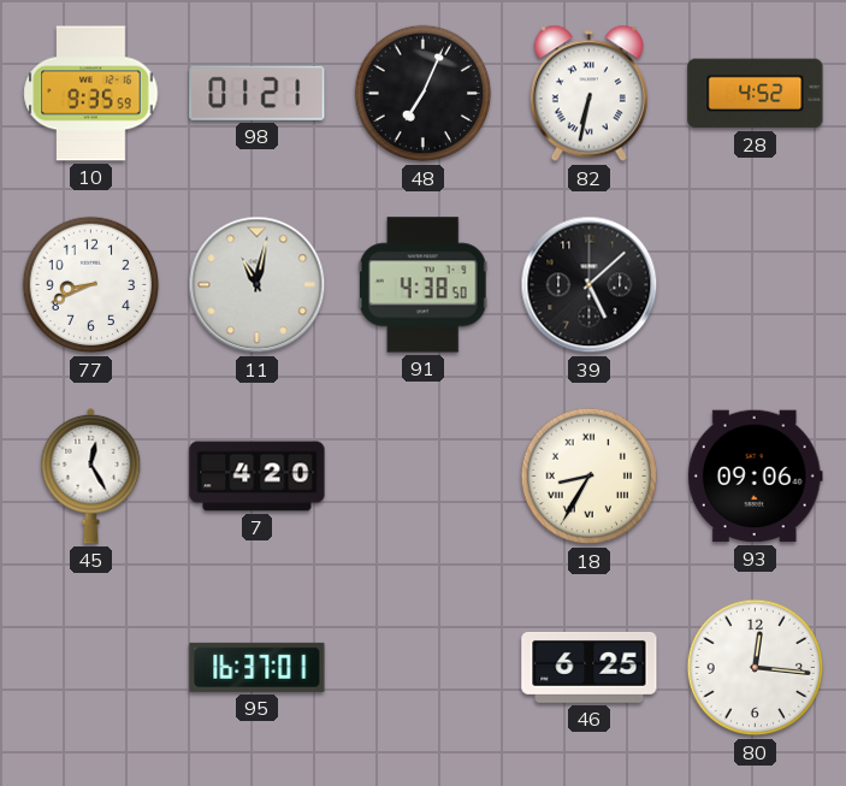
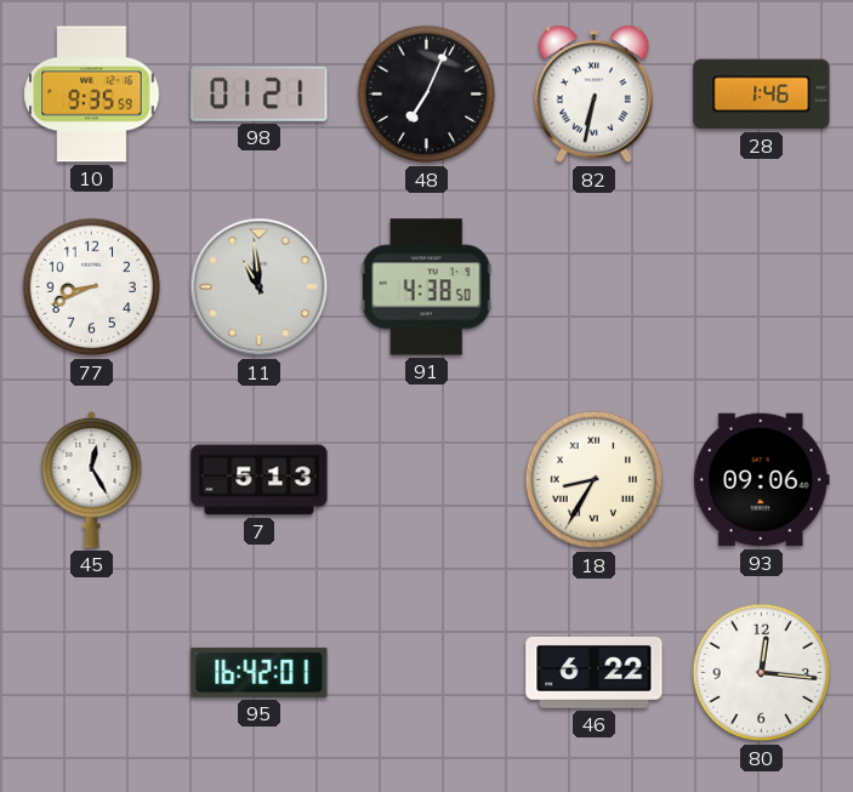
28: 4:52 -> 1:46
11: 11:02 -> 10:59
39: 5:08 -> none
7: 4:20 -> 5:13
95: 16:37 -> 16:42
46: 6:25 -> 6:22
